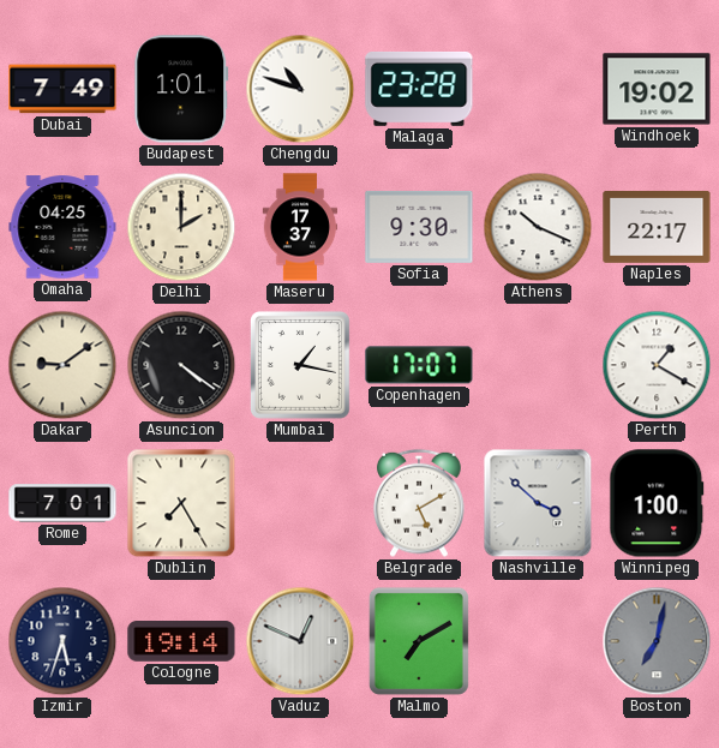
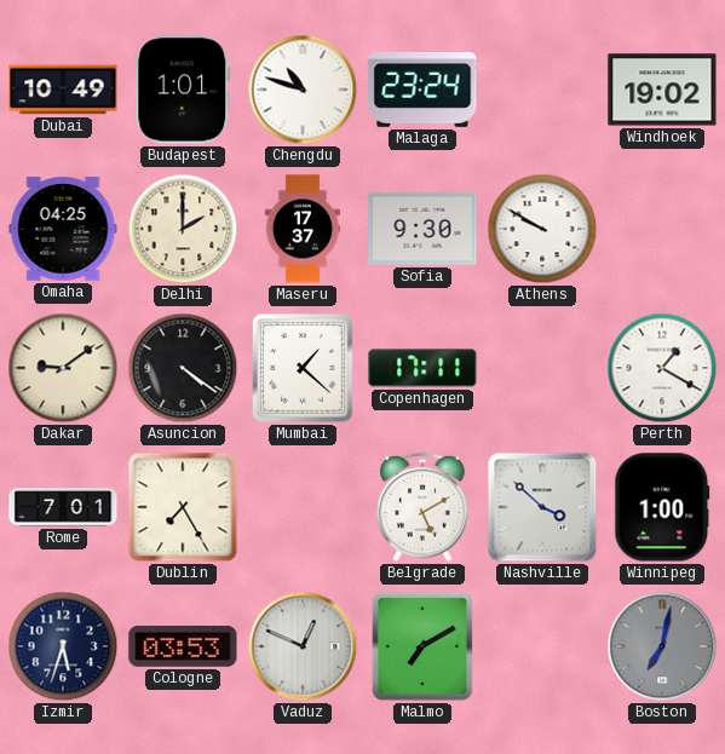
Dubai: 7:49 -> 10:49
Malaga: 23:28 -> 23:24
Athens: 10:19 -> 9:50
Naples: 22:17 -> none
Mumbai: 1:17 -> 1:22
Copenhagen: 17:07 -> 17:11
Cologne: 19:14 -> 03:53
